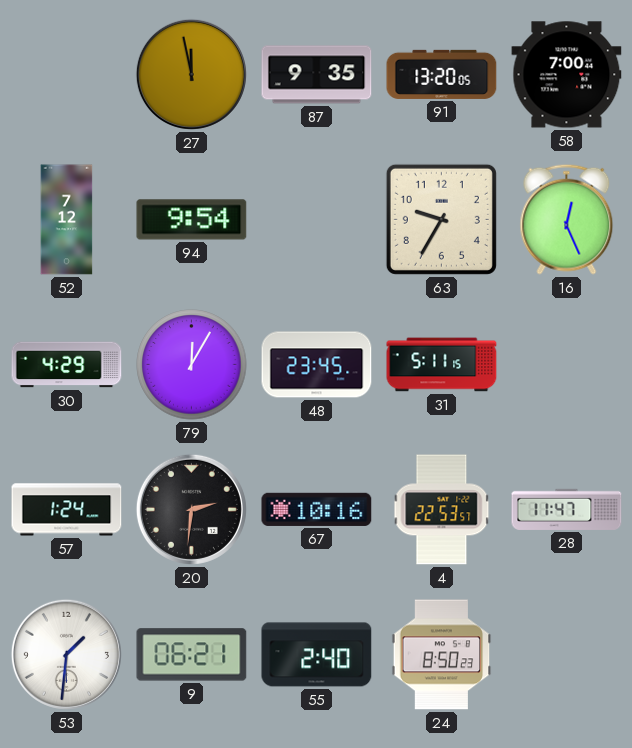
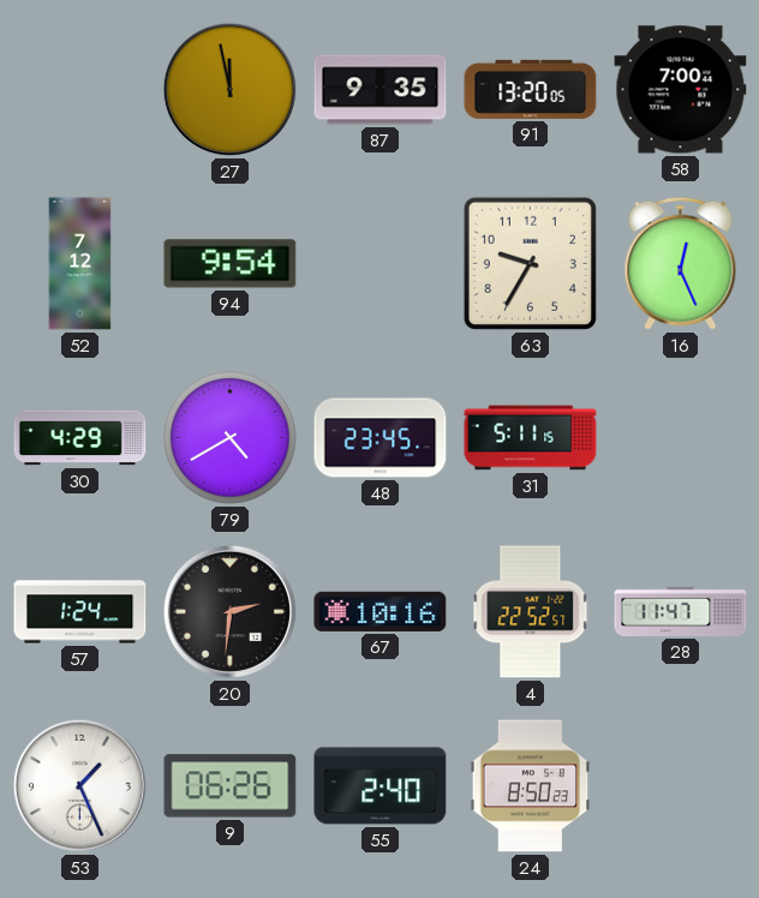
79: 12:05 -> 4:40
4: 22:53 -> 22:52
53: 1:31 -> 1:26
9: 06:21 -> 06:26
